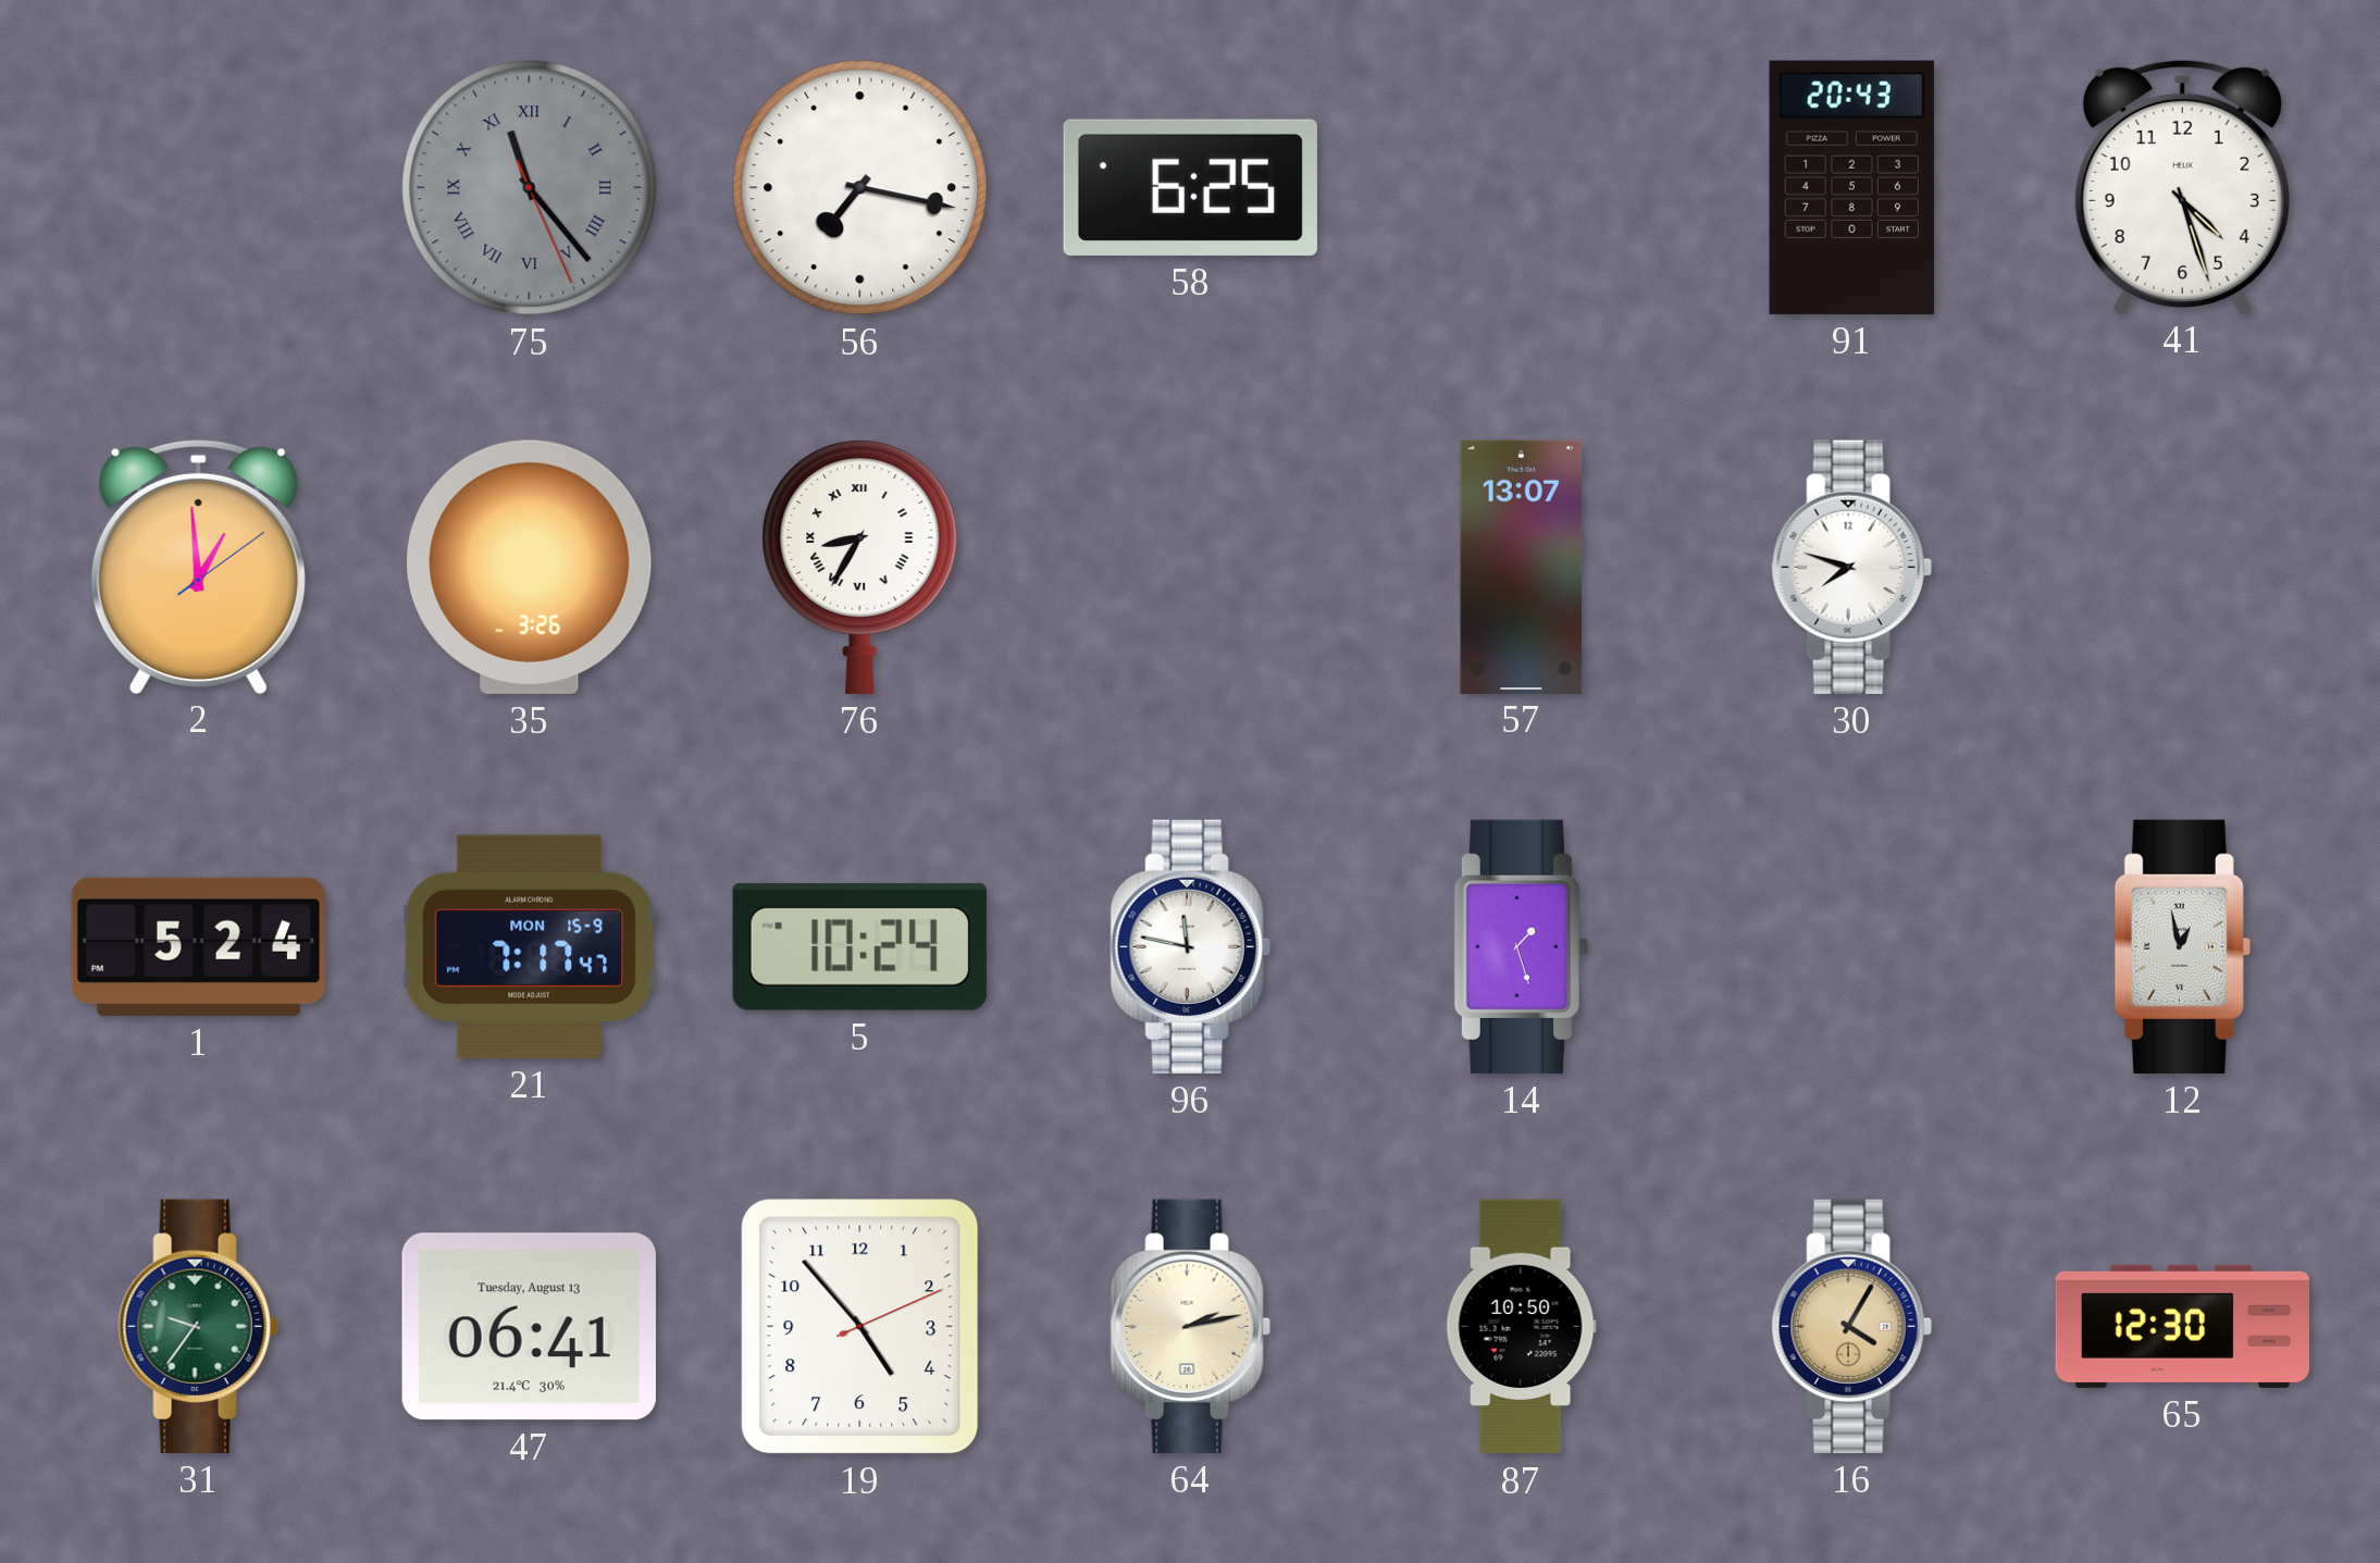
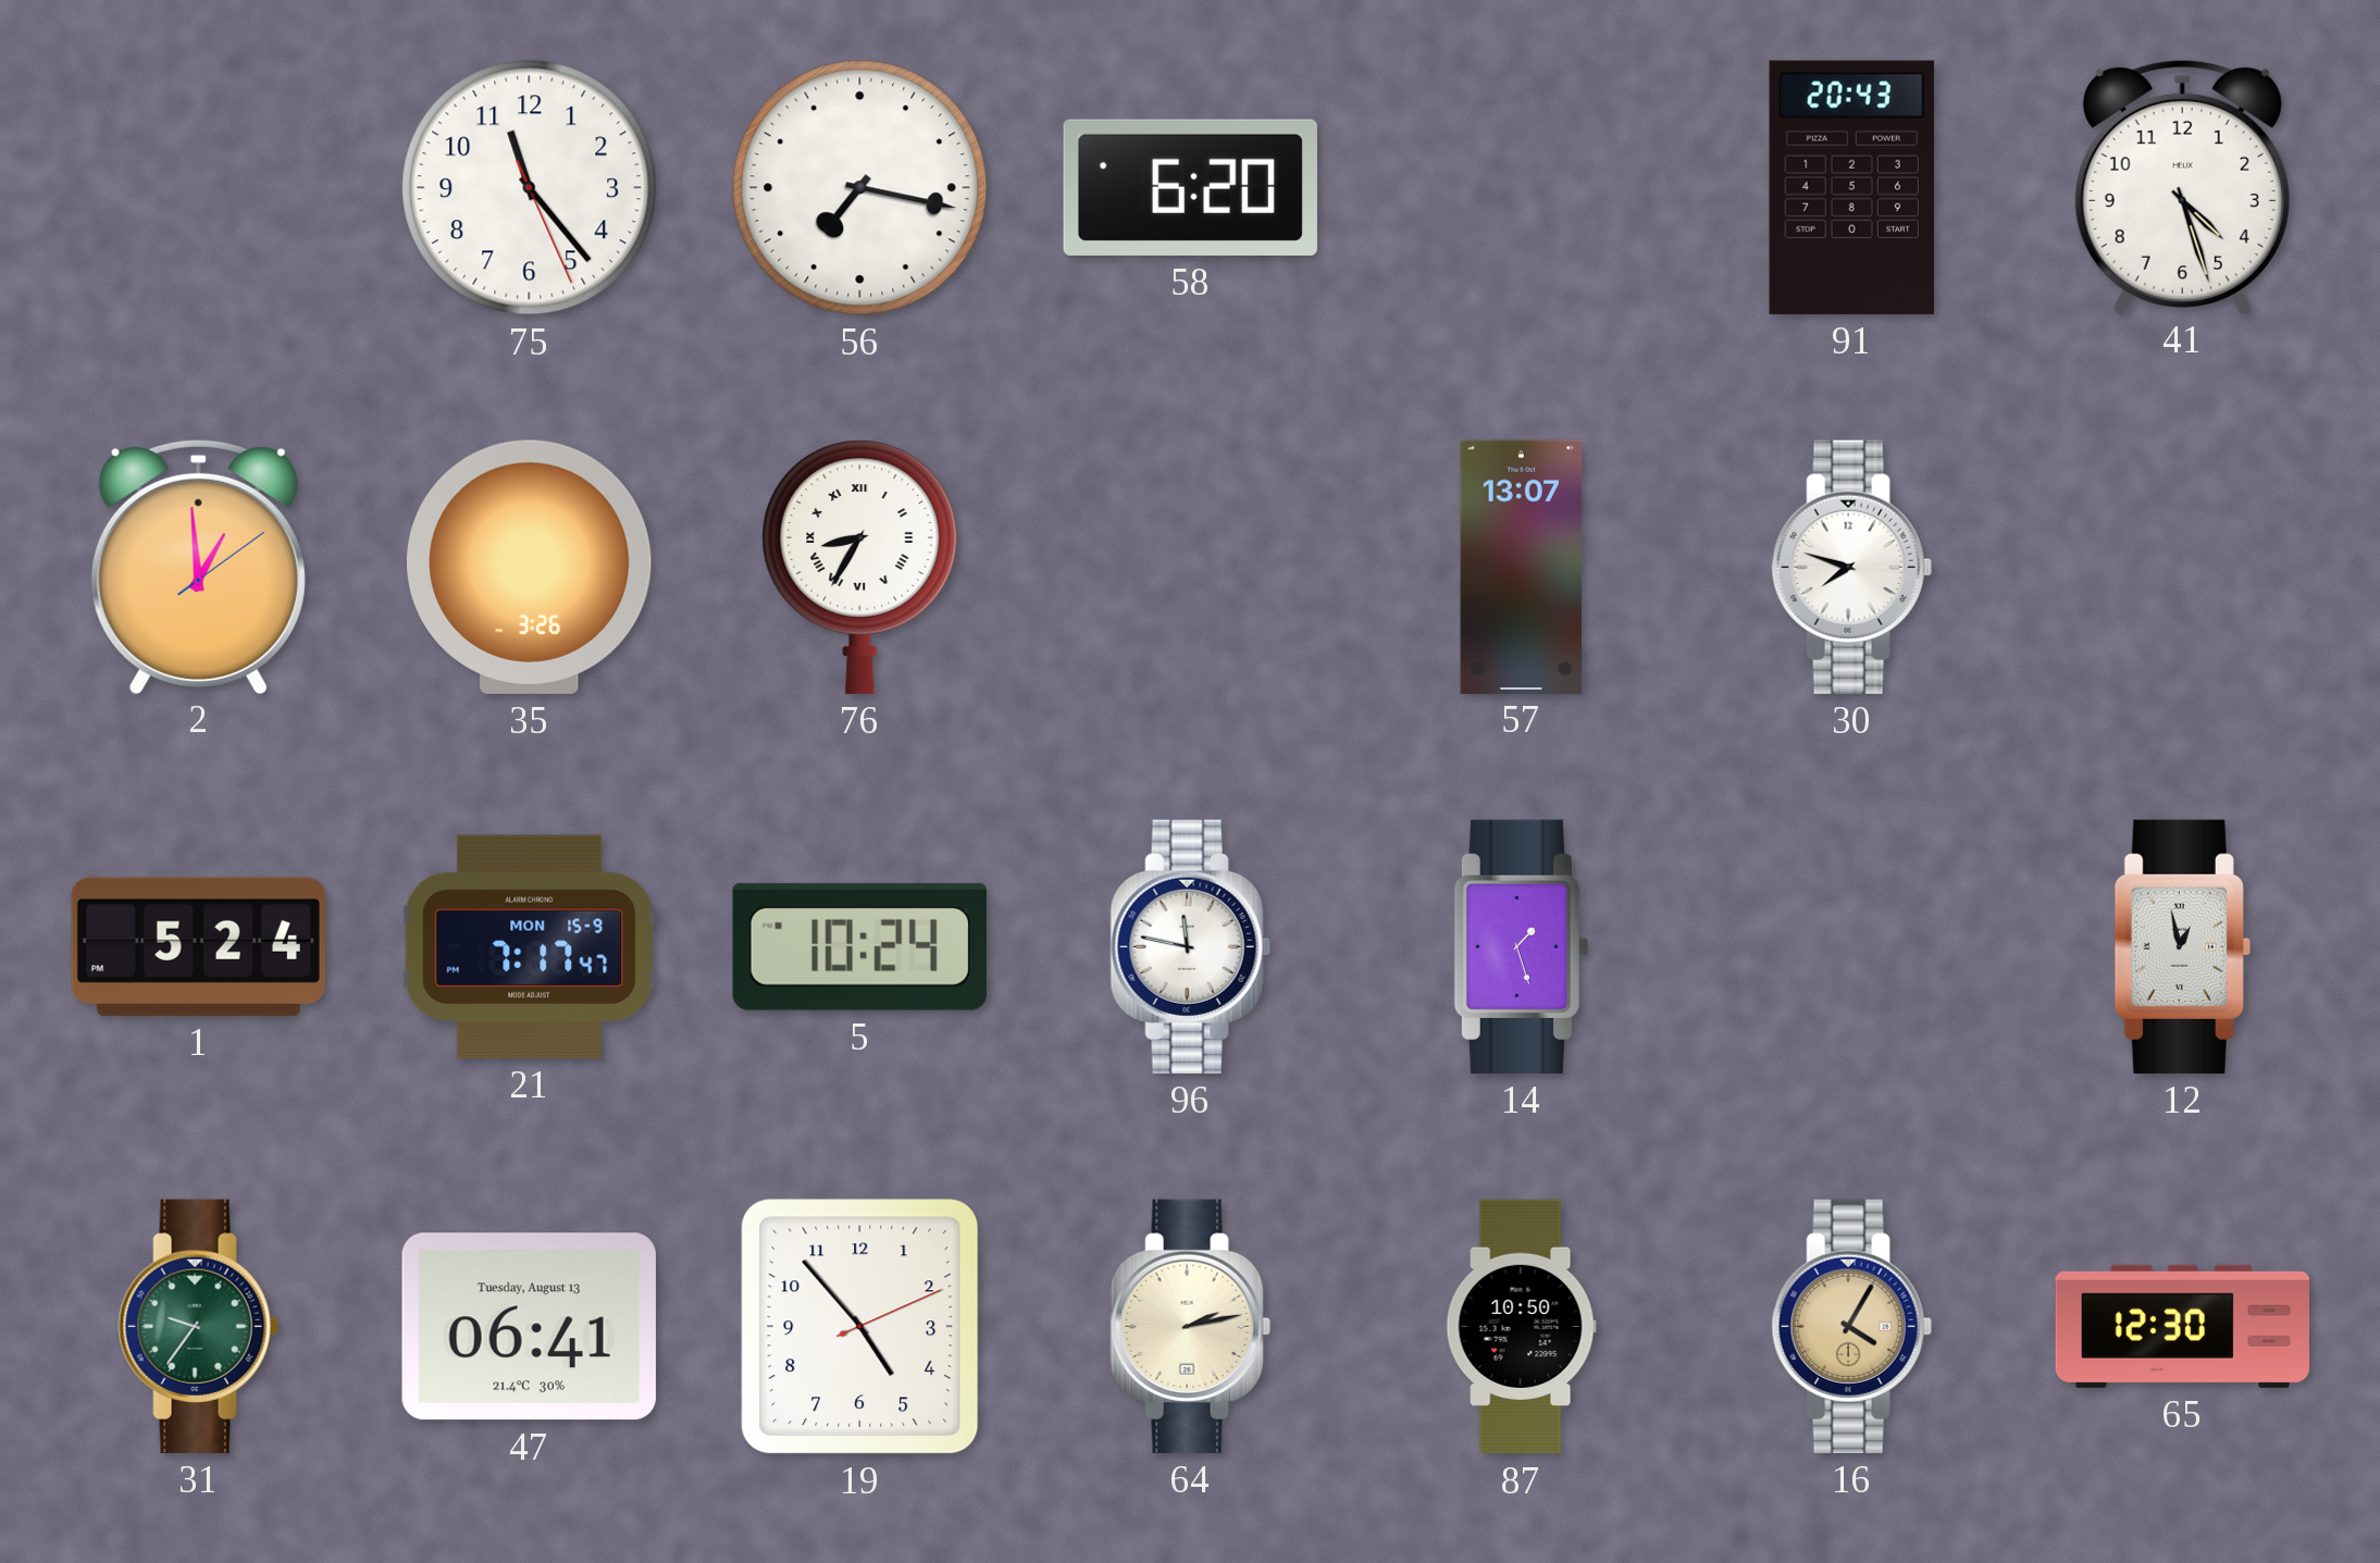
75 dial: grey -> white
75 numerals: Roman -> Arabic
58: 6:25 -> 6:20
